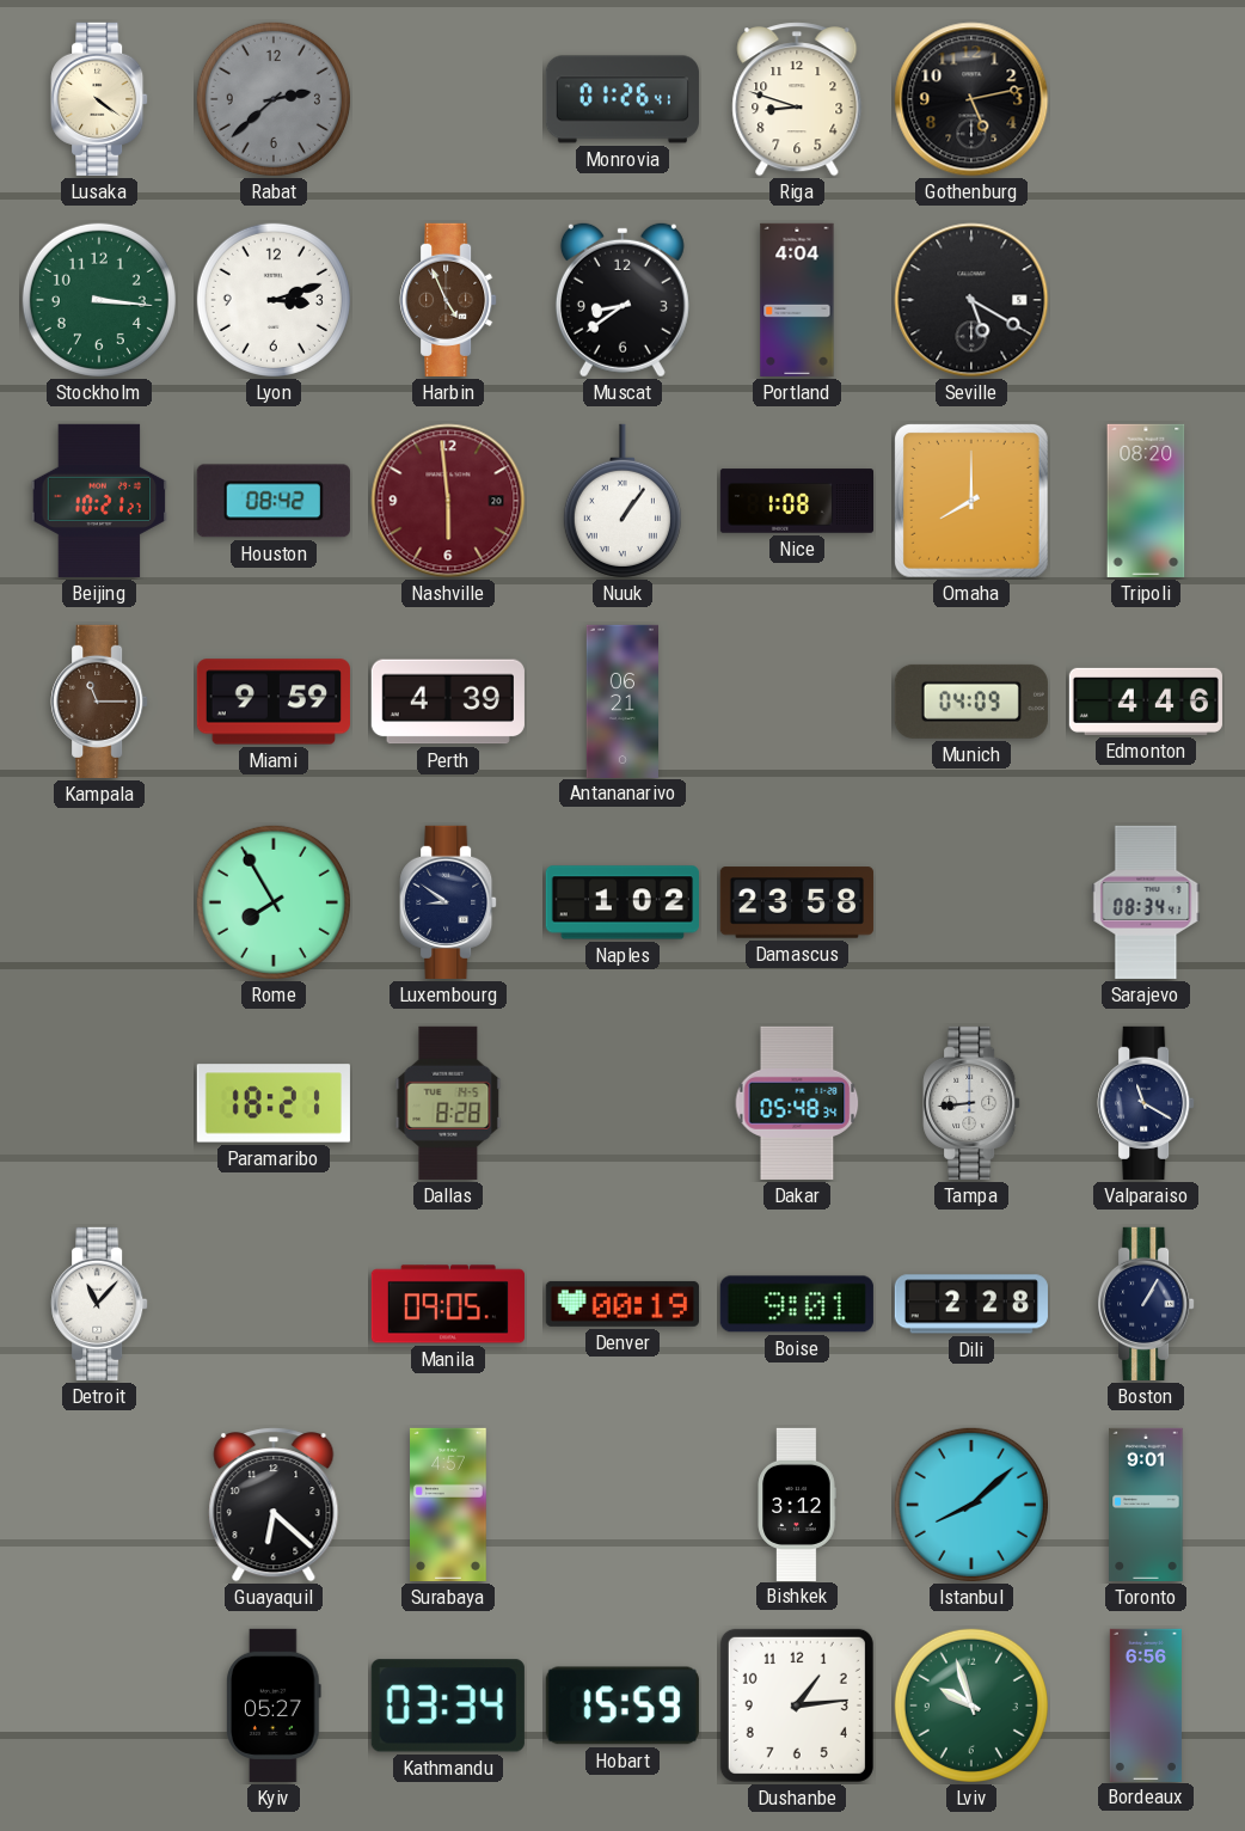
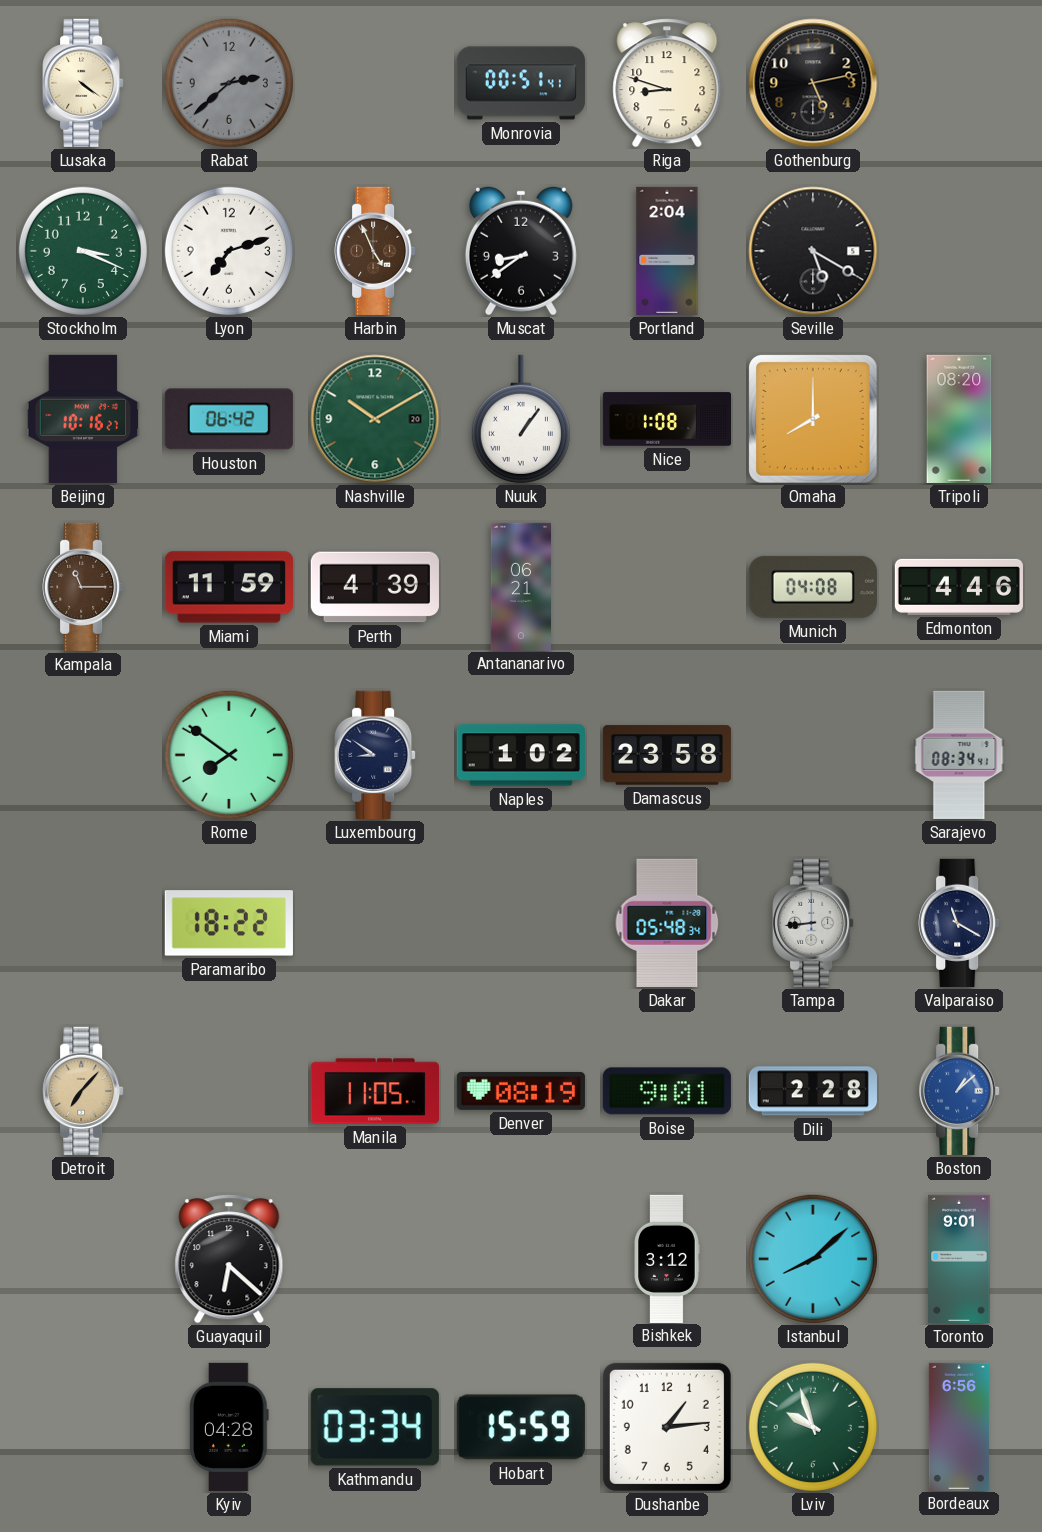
Monrovia: 01:26 -> 00:51
Stockholm: 3:16 -> 3:19
Lyon: 3:12 -> 7:12
Portland: 4:04 -> 2:04
Beijing: 10:21 -> 10:16
Houston: 08:42 -> 06:42
Nashville: 5:59 -> 10:10
Nashville dial: burgundy -> green
Miami: 9:59 -> 11:59
Munich: 04:09 -> 04:08
Rome: 7:55 -> 7:51
Paramaribo: 18:21 -> 18:22
Dallas: 8:28 -> none
Detroit: 11:07 -> 7:07
Detroit dial: white -> champagne
Manila: 09:05 -> 11:05
Denver: 00:19 -> 08:19
Boston: 1:05 -> 1:08
Boston dial: navy -> blue
Surabaya: 4:57 -> none
Kyiv: 05:27 -> 04:28
